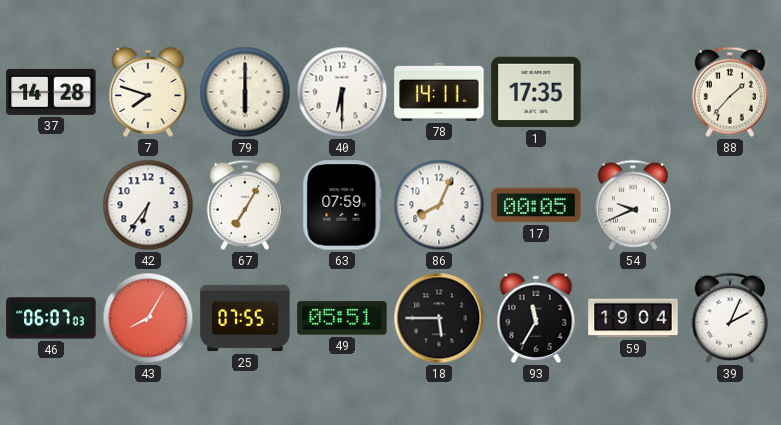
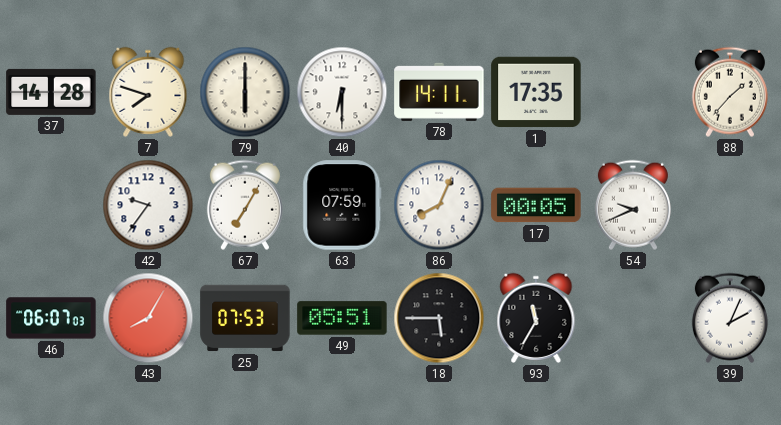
42: 6:36 -> 9:36
25: 07:55 -> 07:53
59: 19:04 -> none
